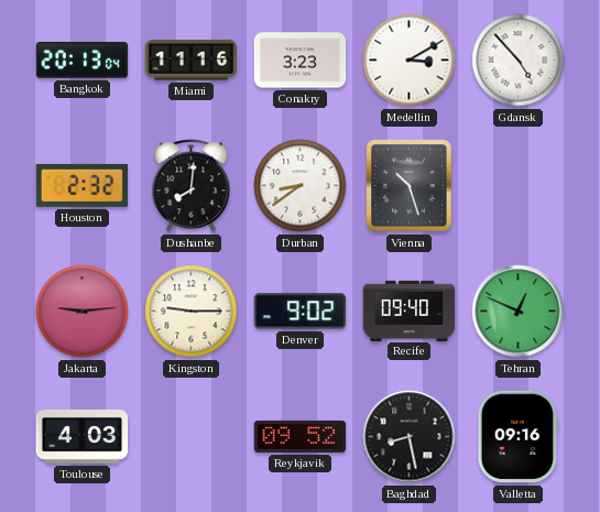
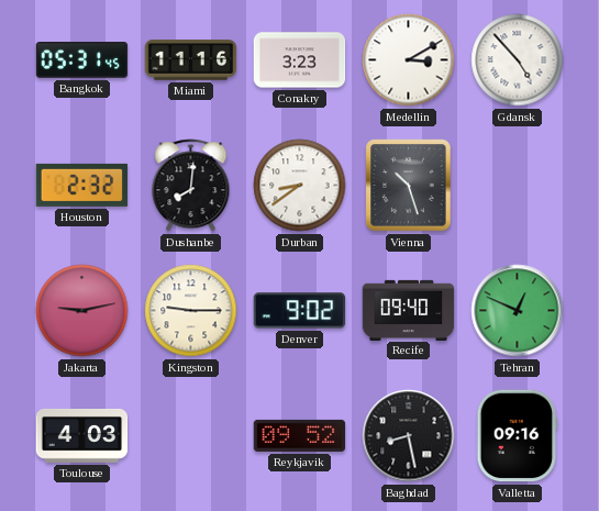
Bangkok: 20:13 -> 05:31
Jakarta: 9:14 -> 9:13
